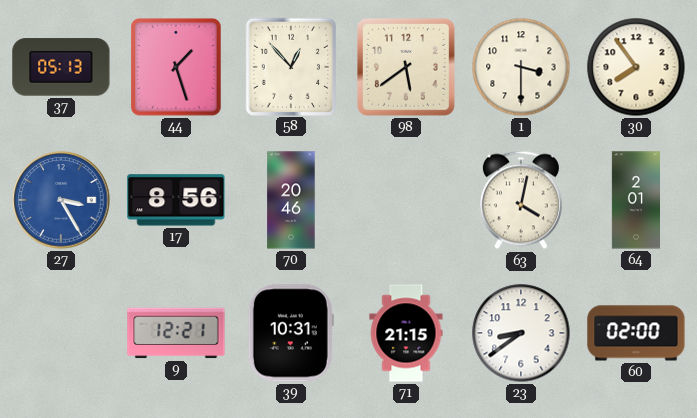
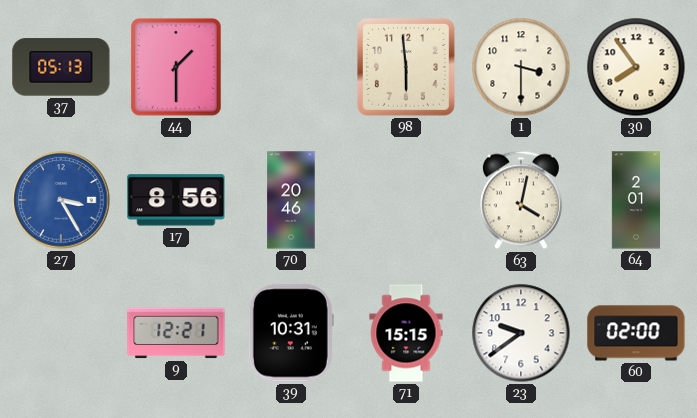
44: 1:27 -> 1:30
58: 12:53 -> none
98: 5:39 -> 5:59
71: 21:15 -> 15:15
23: 8:39 -> 9:39
